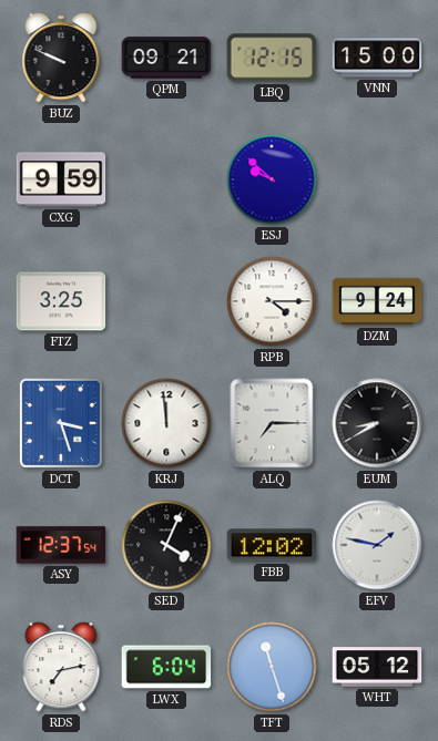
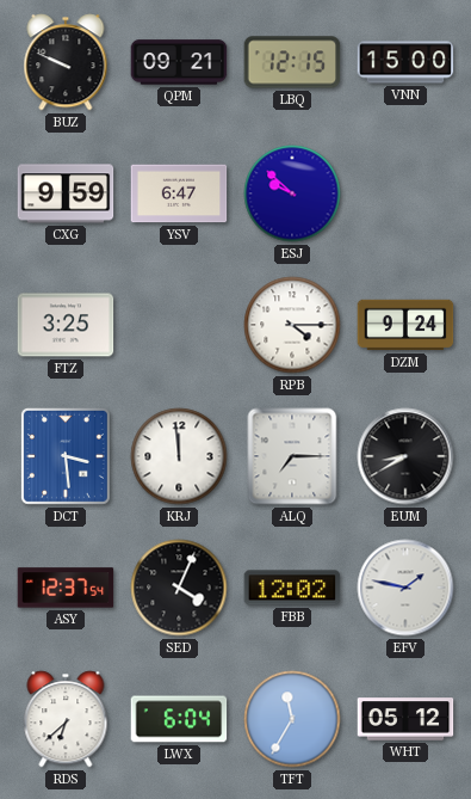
YSV: none -> 6:47
DCT: 3:27 -> 3:29
RDS: 7:13 -> 6:38
TFT: 11:27 -> 11:35
